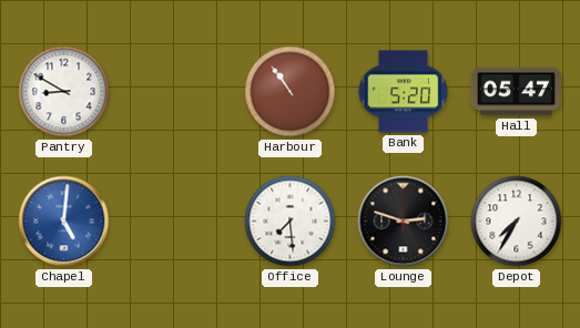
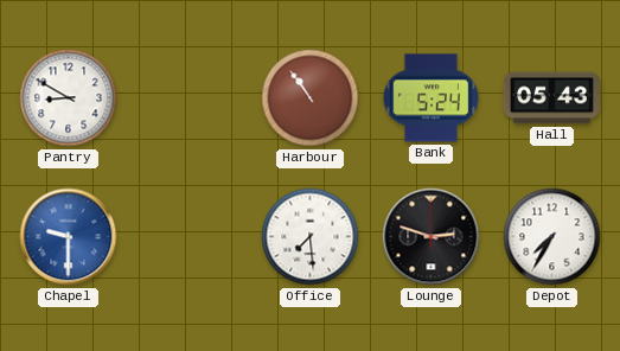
Bank: 5:20 -> 5:24
Hall: 05:47 -> 05:43
Chapel: 5:01 -> 9:30
